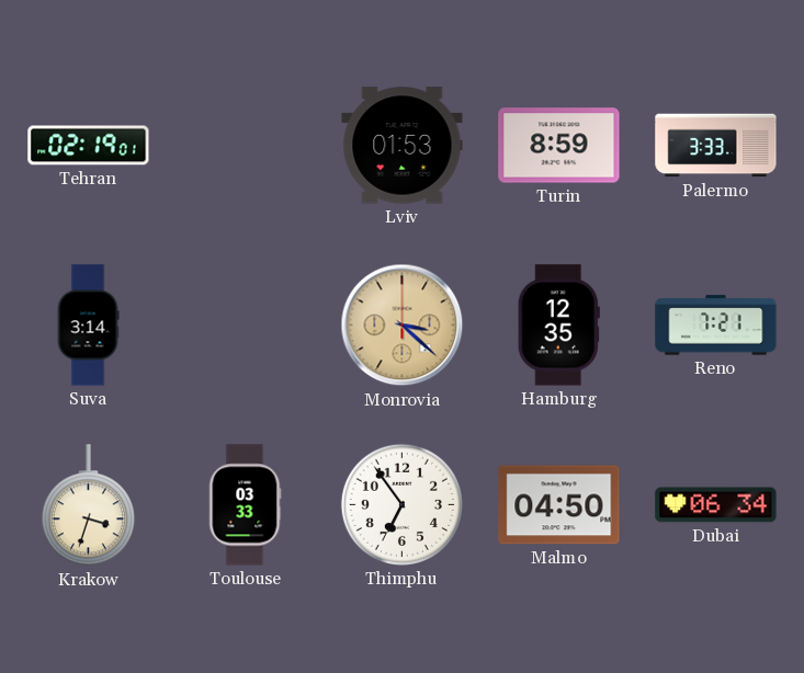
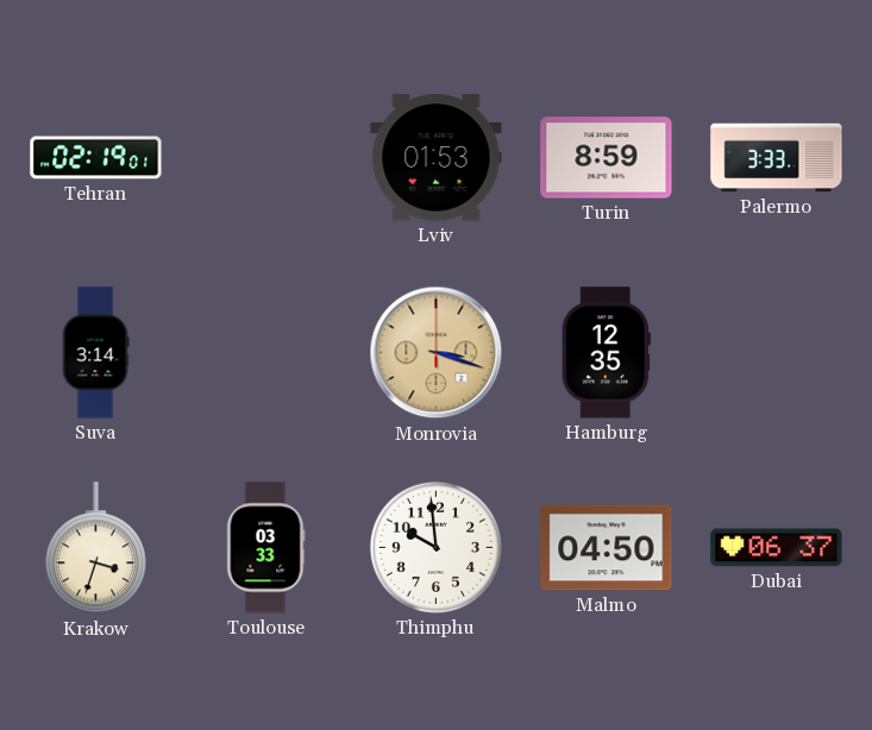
Monrovia: 3:22 -> 3:18
Reno: 7:21 -> none
Thimphu: 6:54 -> 9:59
Dubai: 06:34 -> 06:37
